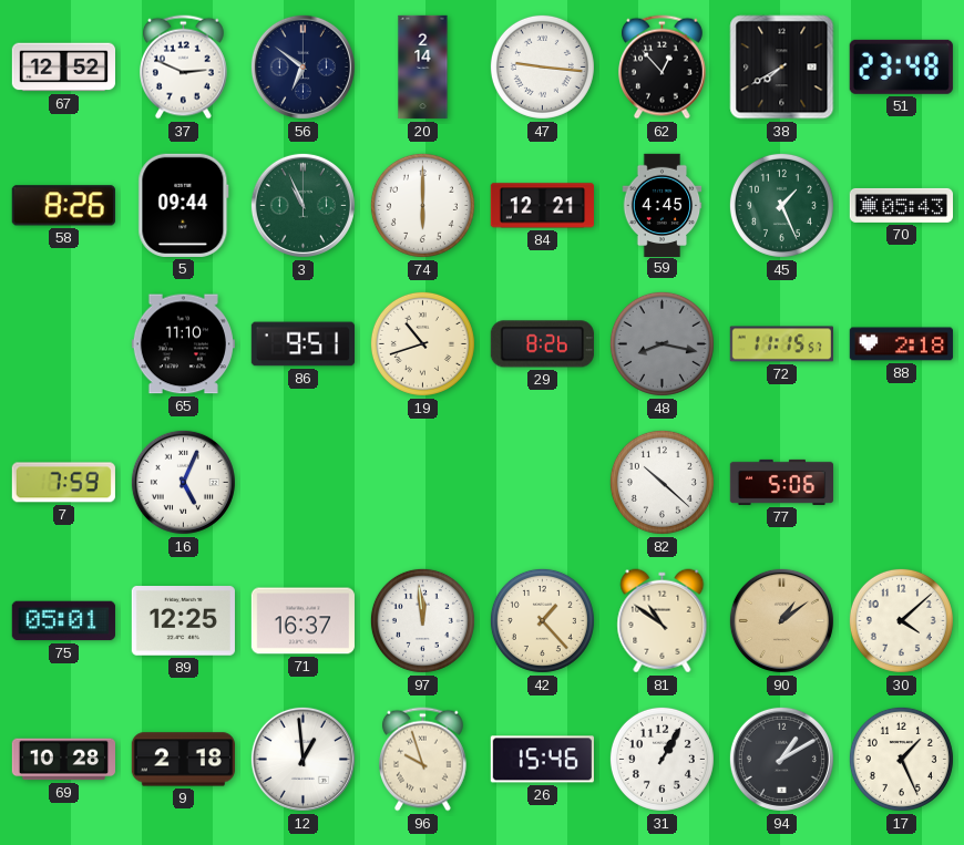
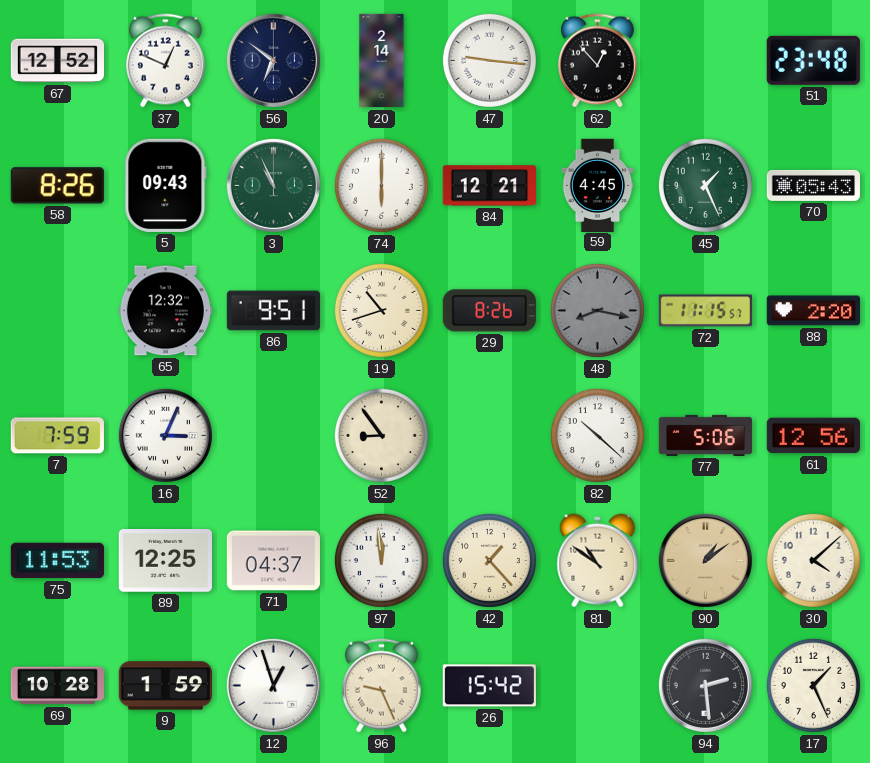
37: 2:49 -> 12:49
38: 7:40 -> none
5: 09:44 -> 09:43
65: 11:10 -> 12:32
88: 2:18 -> 2:20
16: 5:04 -> 3:04
52: none -> 8:54
61: none -> 12:56
75: 05:01 -> 11:53
71: 16:37 -> 04:37
9: 2:18 -> 1:59
12: 12:59 -> 12:57
96: 9:57 -> 9:26
26: 15:46 -> 15:42
31: 1:05 -> none
94: 1:10 -> 2:29
